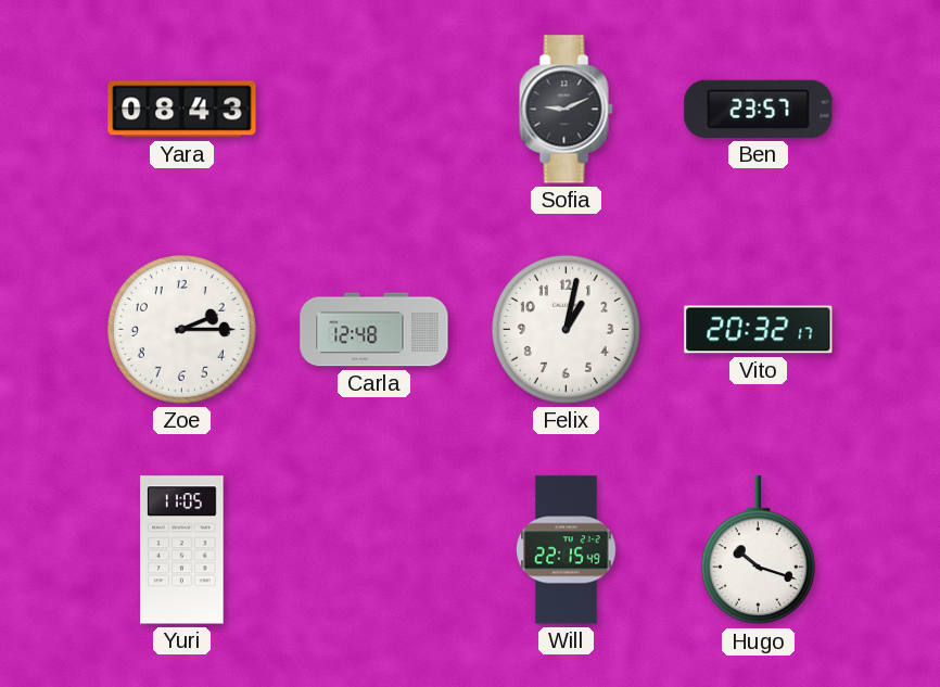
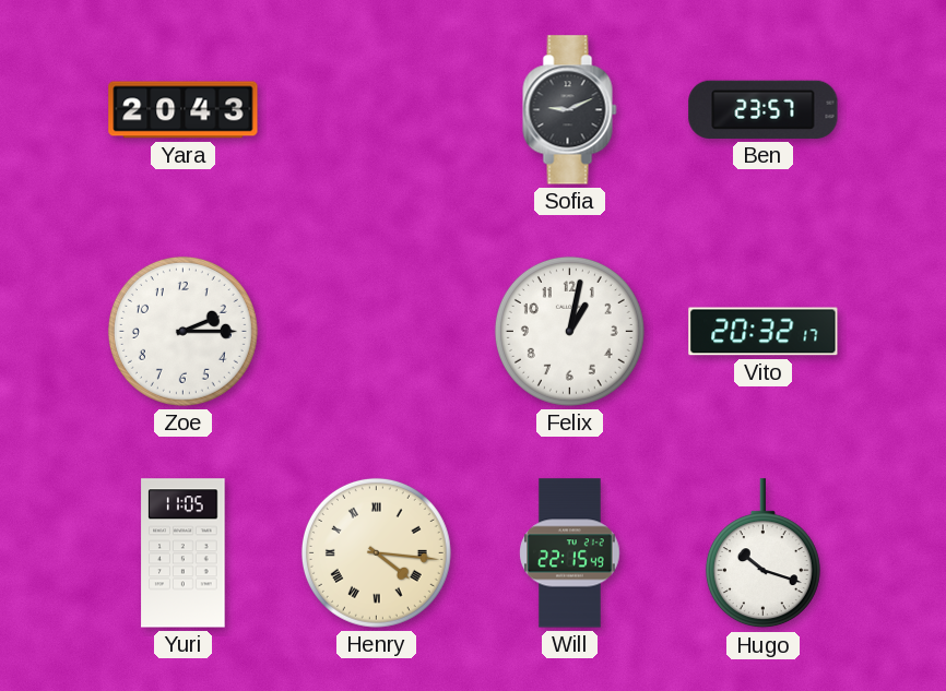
Yara: 08:43 -> 20:43
Carla: 12:48 -> none
Henry: none -> 4:16
